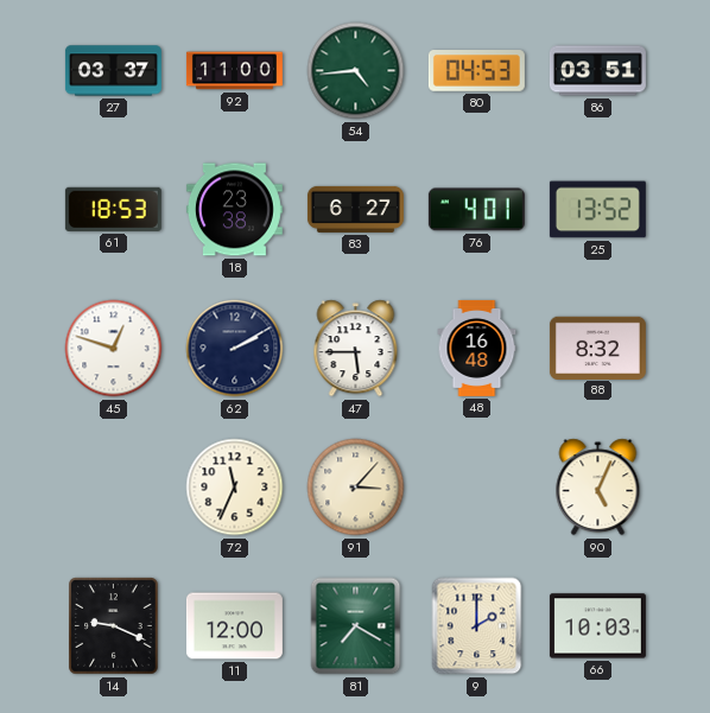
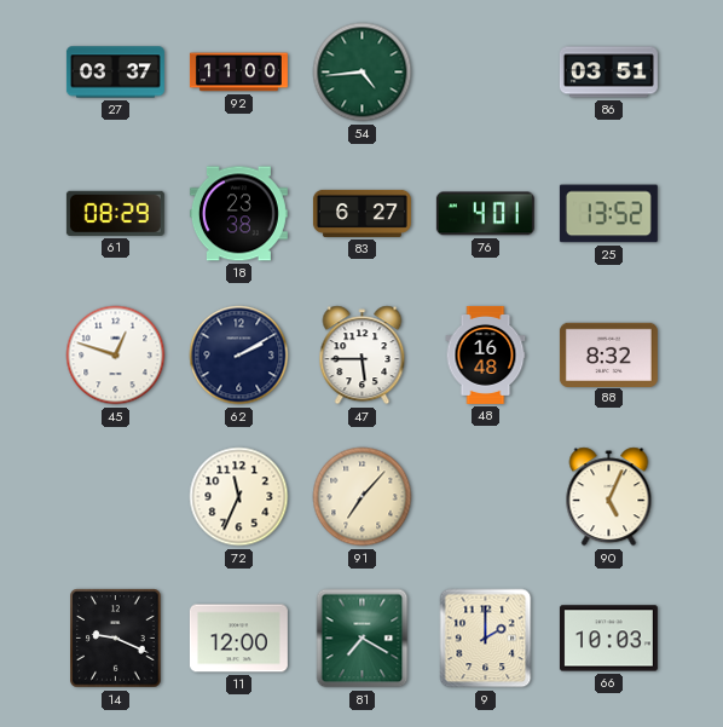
80: 04:53 -> none
61: 18:53 -> 08:29
91: 3:07 -> 7:07
